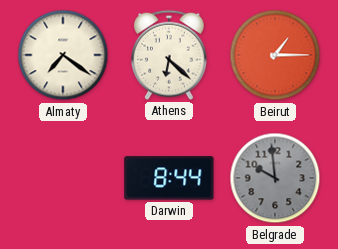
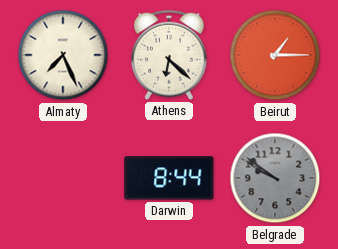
Almaty: 7:21 -> 7:26
Belgrade: 9:59 -> 9:51
